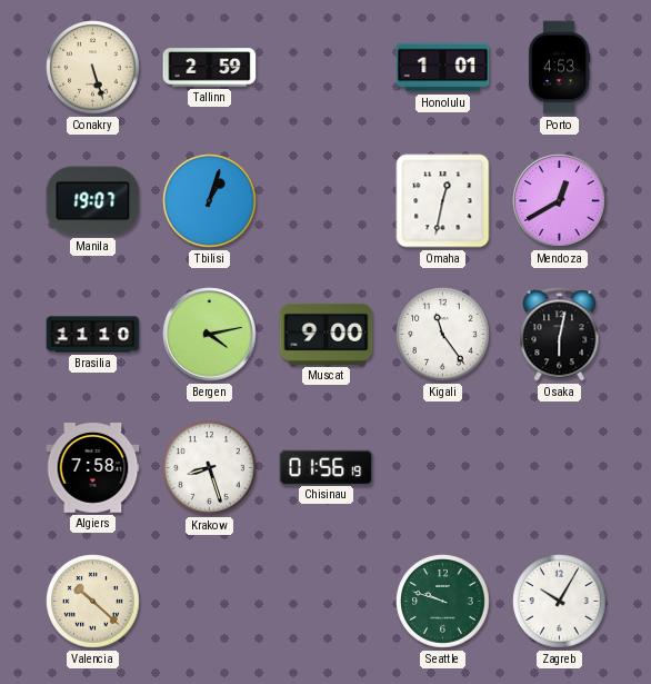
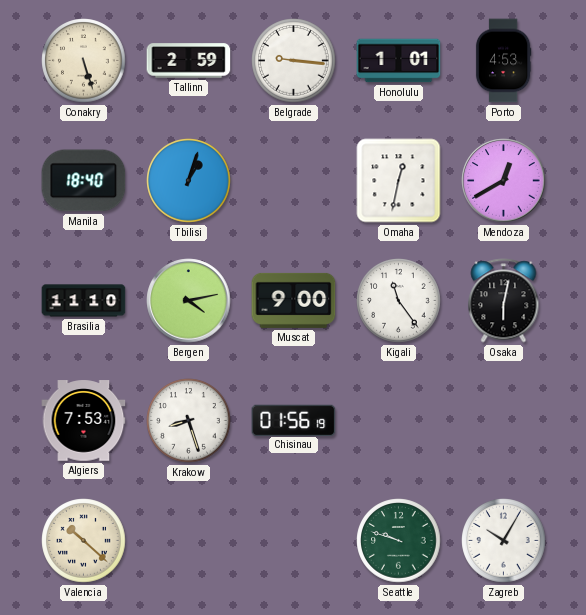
Belgrade: none -> 9:16
Manila: 19:07 -> 18:40
Algiers: 7:58 -> 7:53
